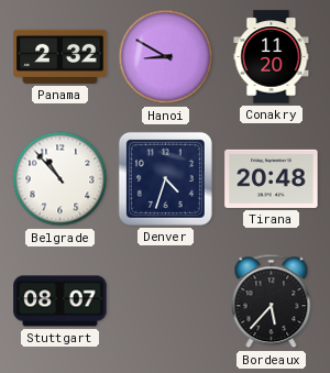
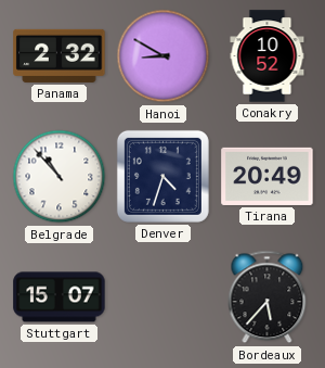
Conakry: 11:20 -> 10:52
Tirana: 20:48 -> 20:49
Stuttgart: 08:07 -> 15:07
